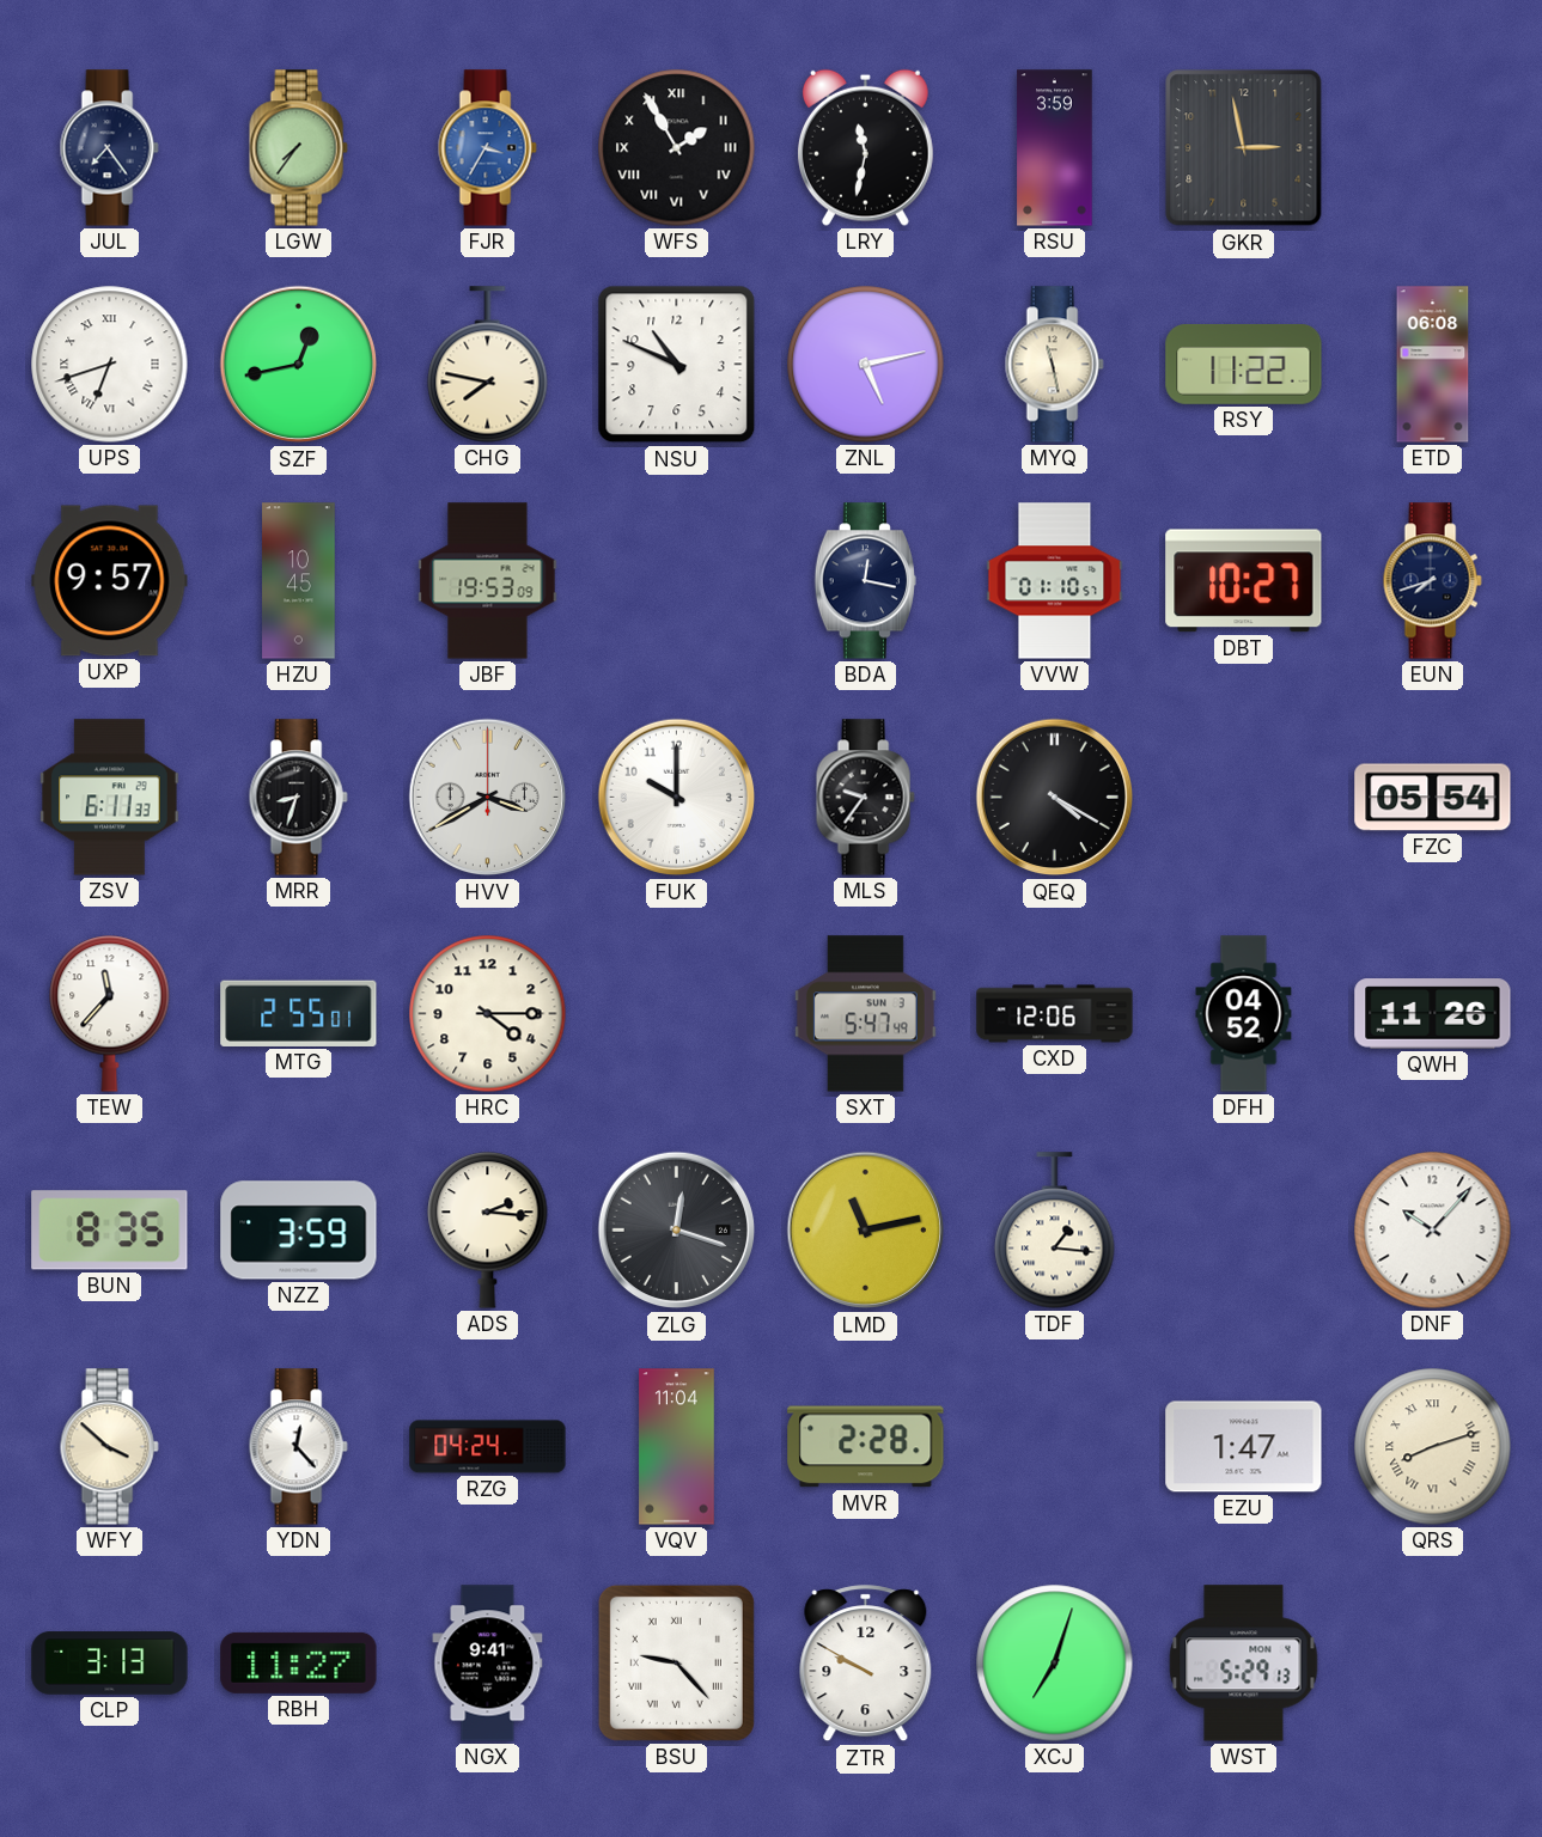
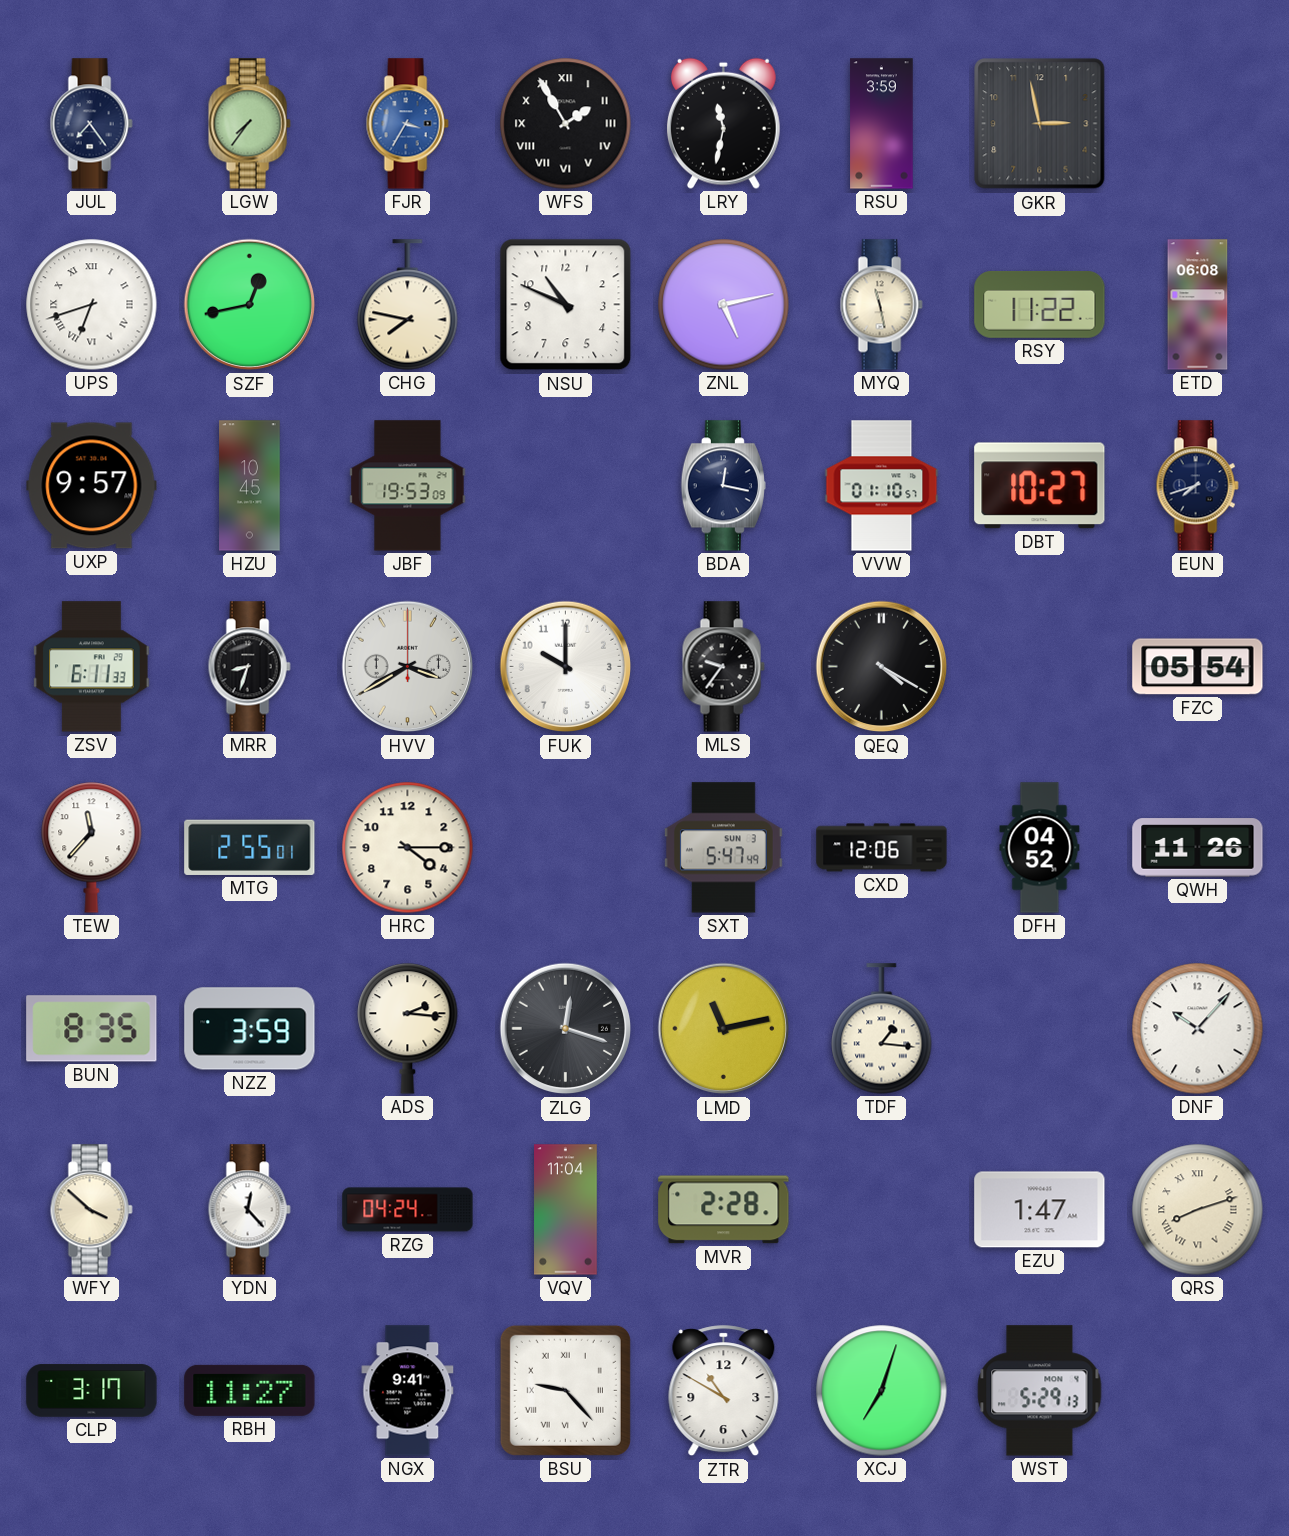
CLP: 3:13 -> 3:17
ZTR: 9:50 -> 10:50
